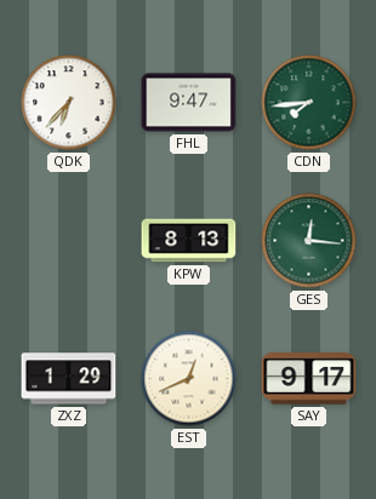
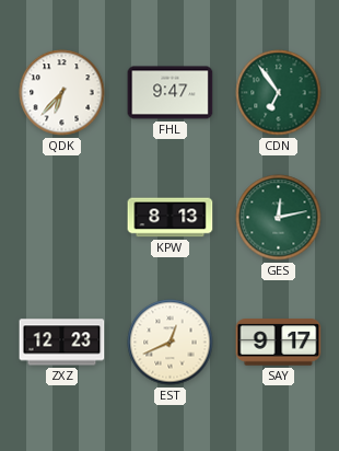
CDN: 7:44 -> 6:54
GES: 12:16 -> 12:13
ZXZ: 1:29 -> 12:23
